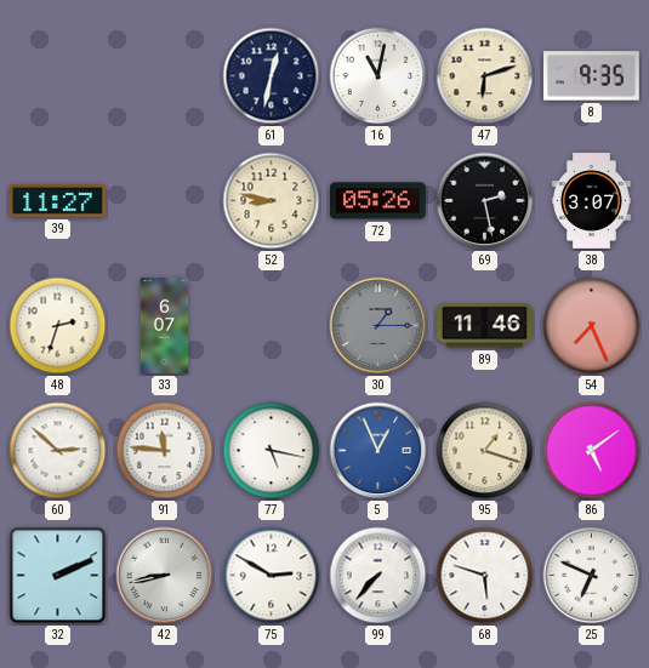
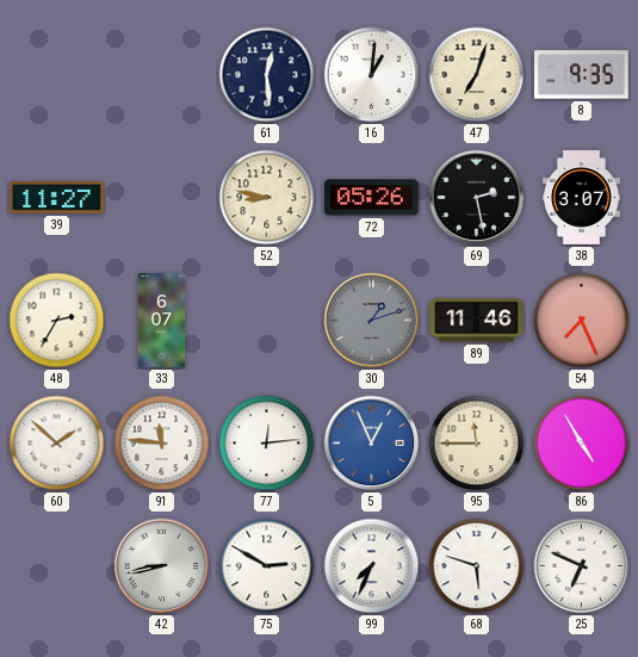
61: 12:32 -> 12:29
16: 11:02 -> 1:01
47: 6:12 -> 7:03
48: 2:33 -> 2:35
30: 1:15 -> 1:12
60: 2:52 -> 1:52
77: 5:17 -> 12:14
95: 1:18 -> 11:45
86: 5:09 -> 4:55
32: 2:11 -> none
99: 7:37 -> 7:34
